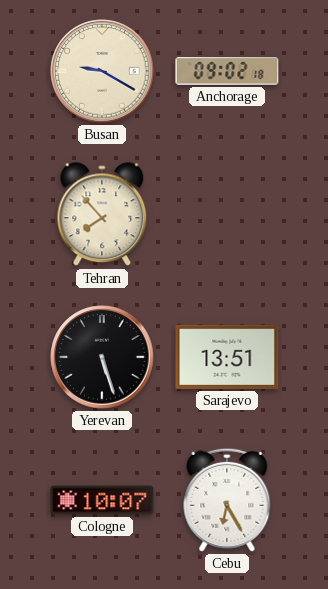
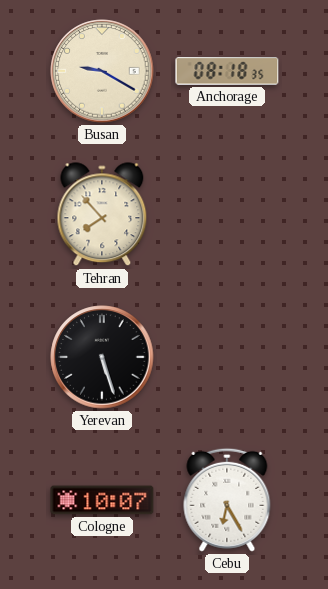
Anchorage: 09:02 -> 08:18
Sarajevo: 13:51 -> none
